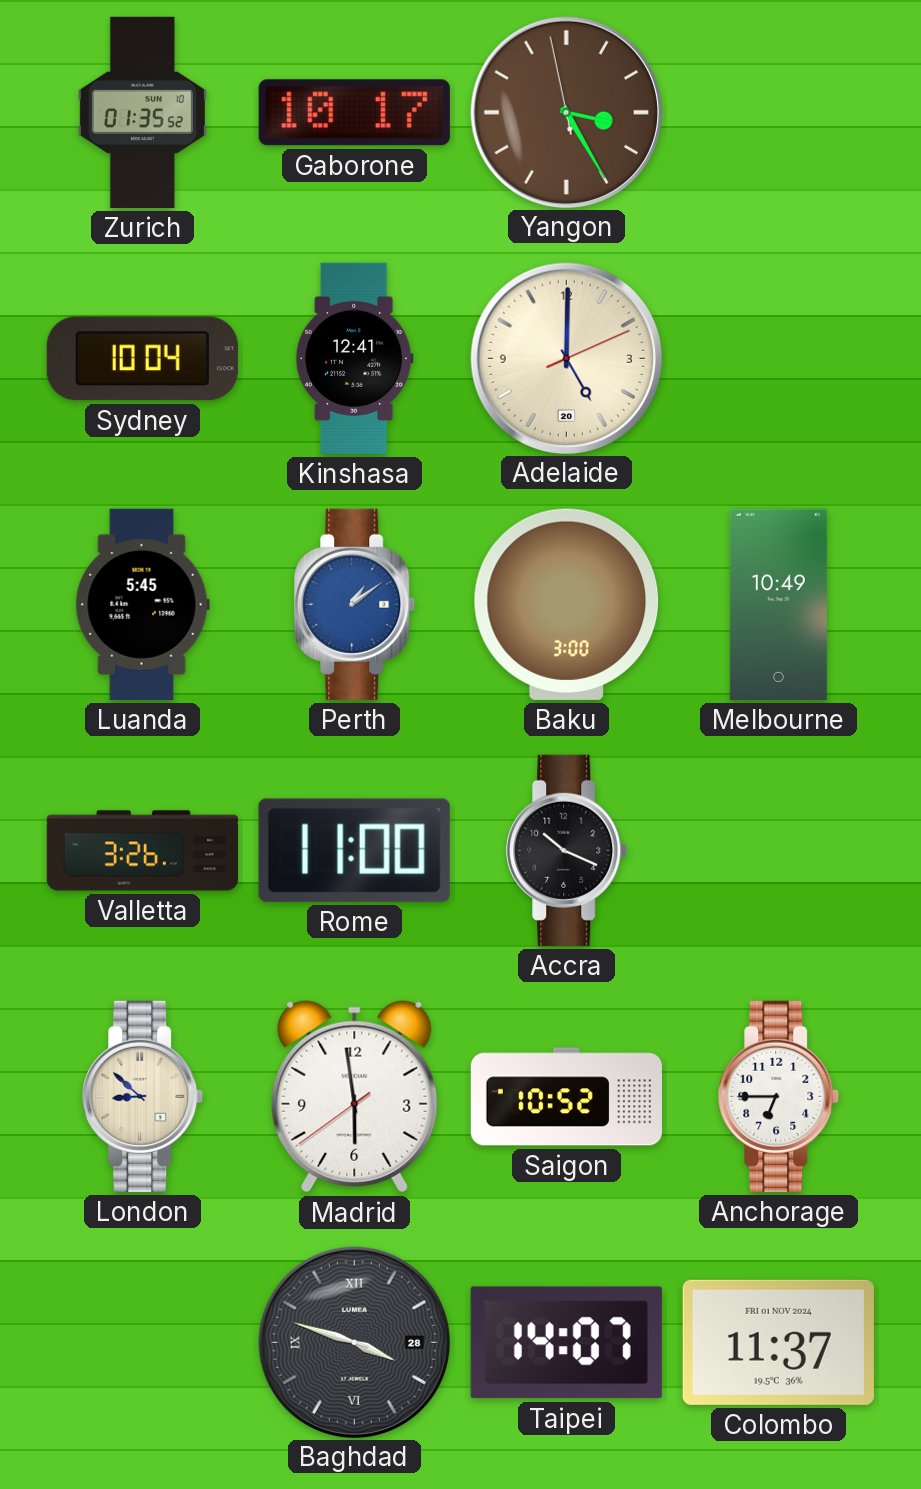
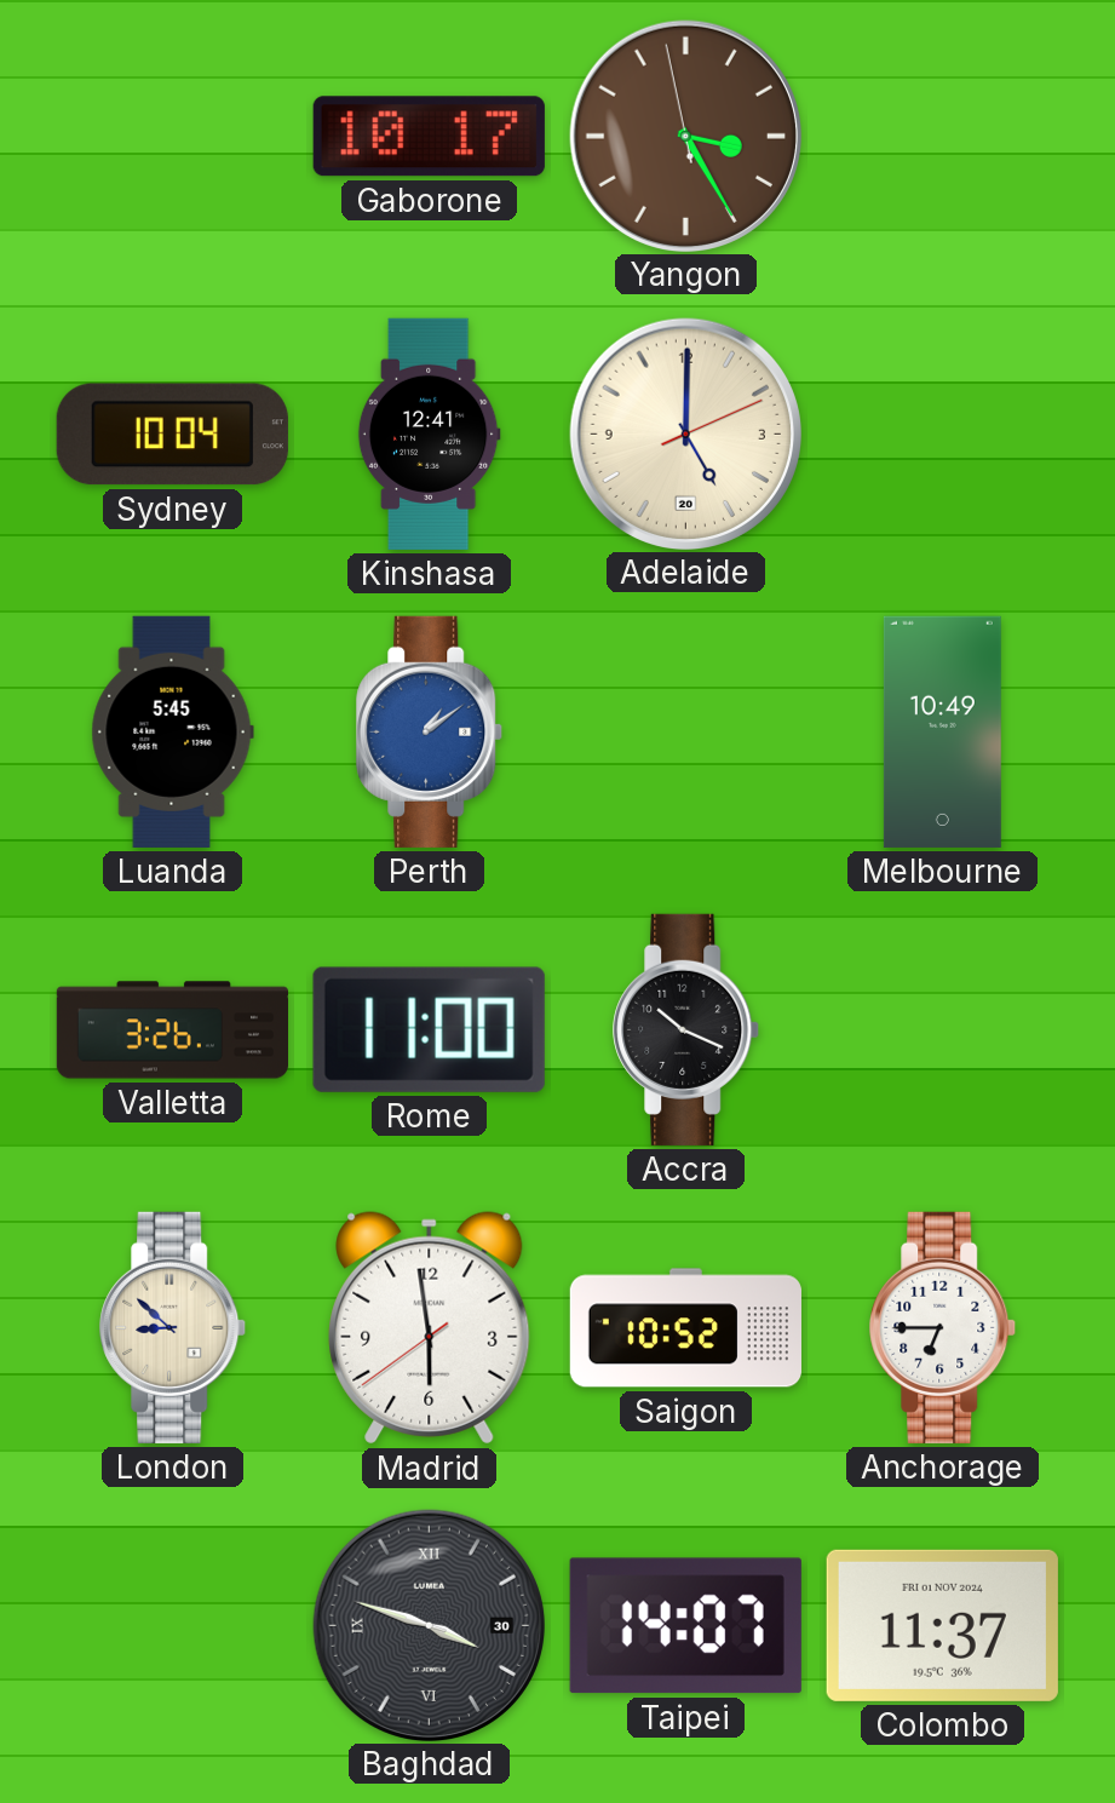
Zurich: 01:35 -> none
Baku: 3:00 -> none
Baghdad date: 28 -> 30
